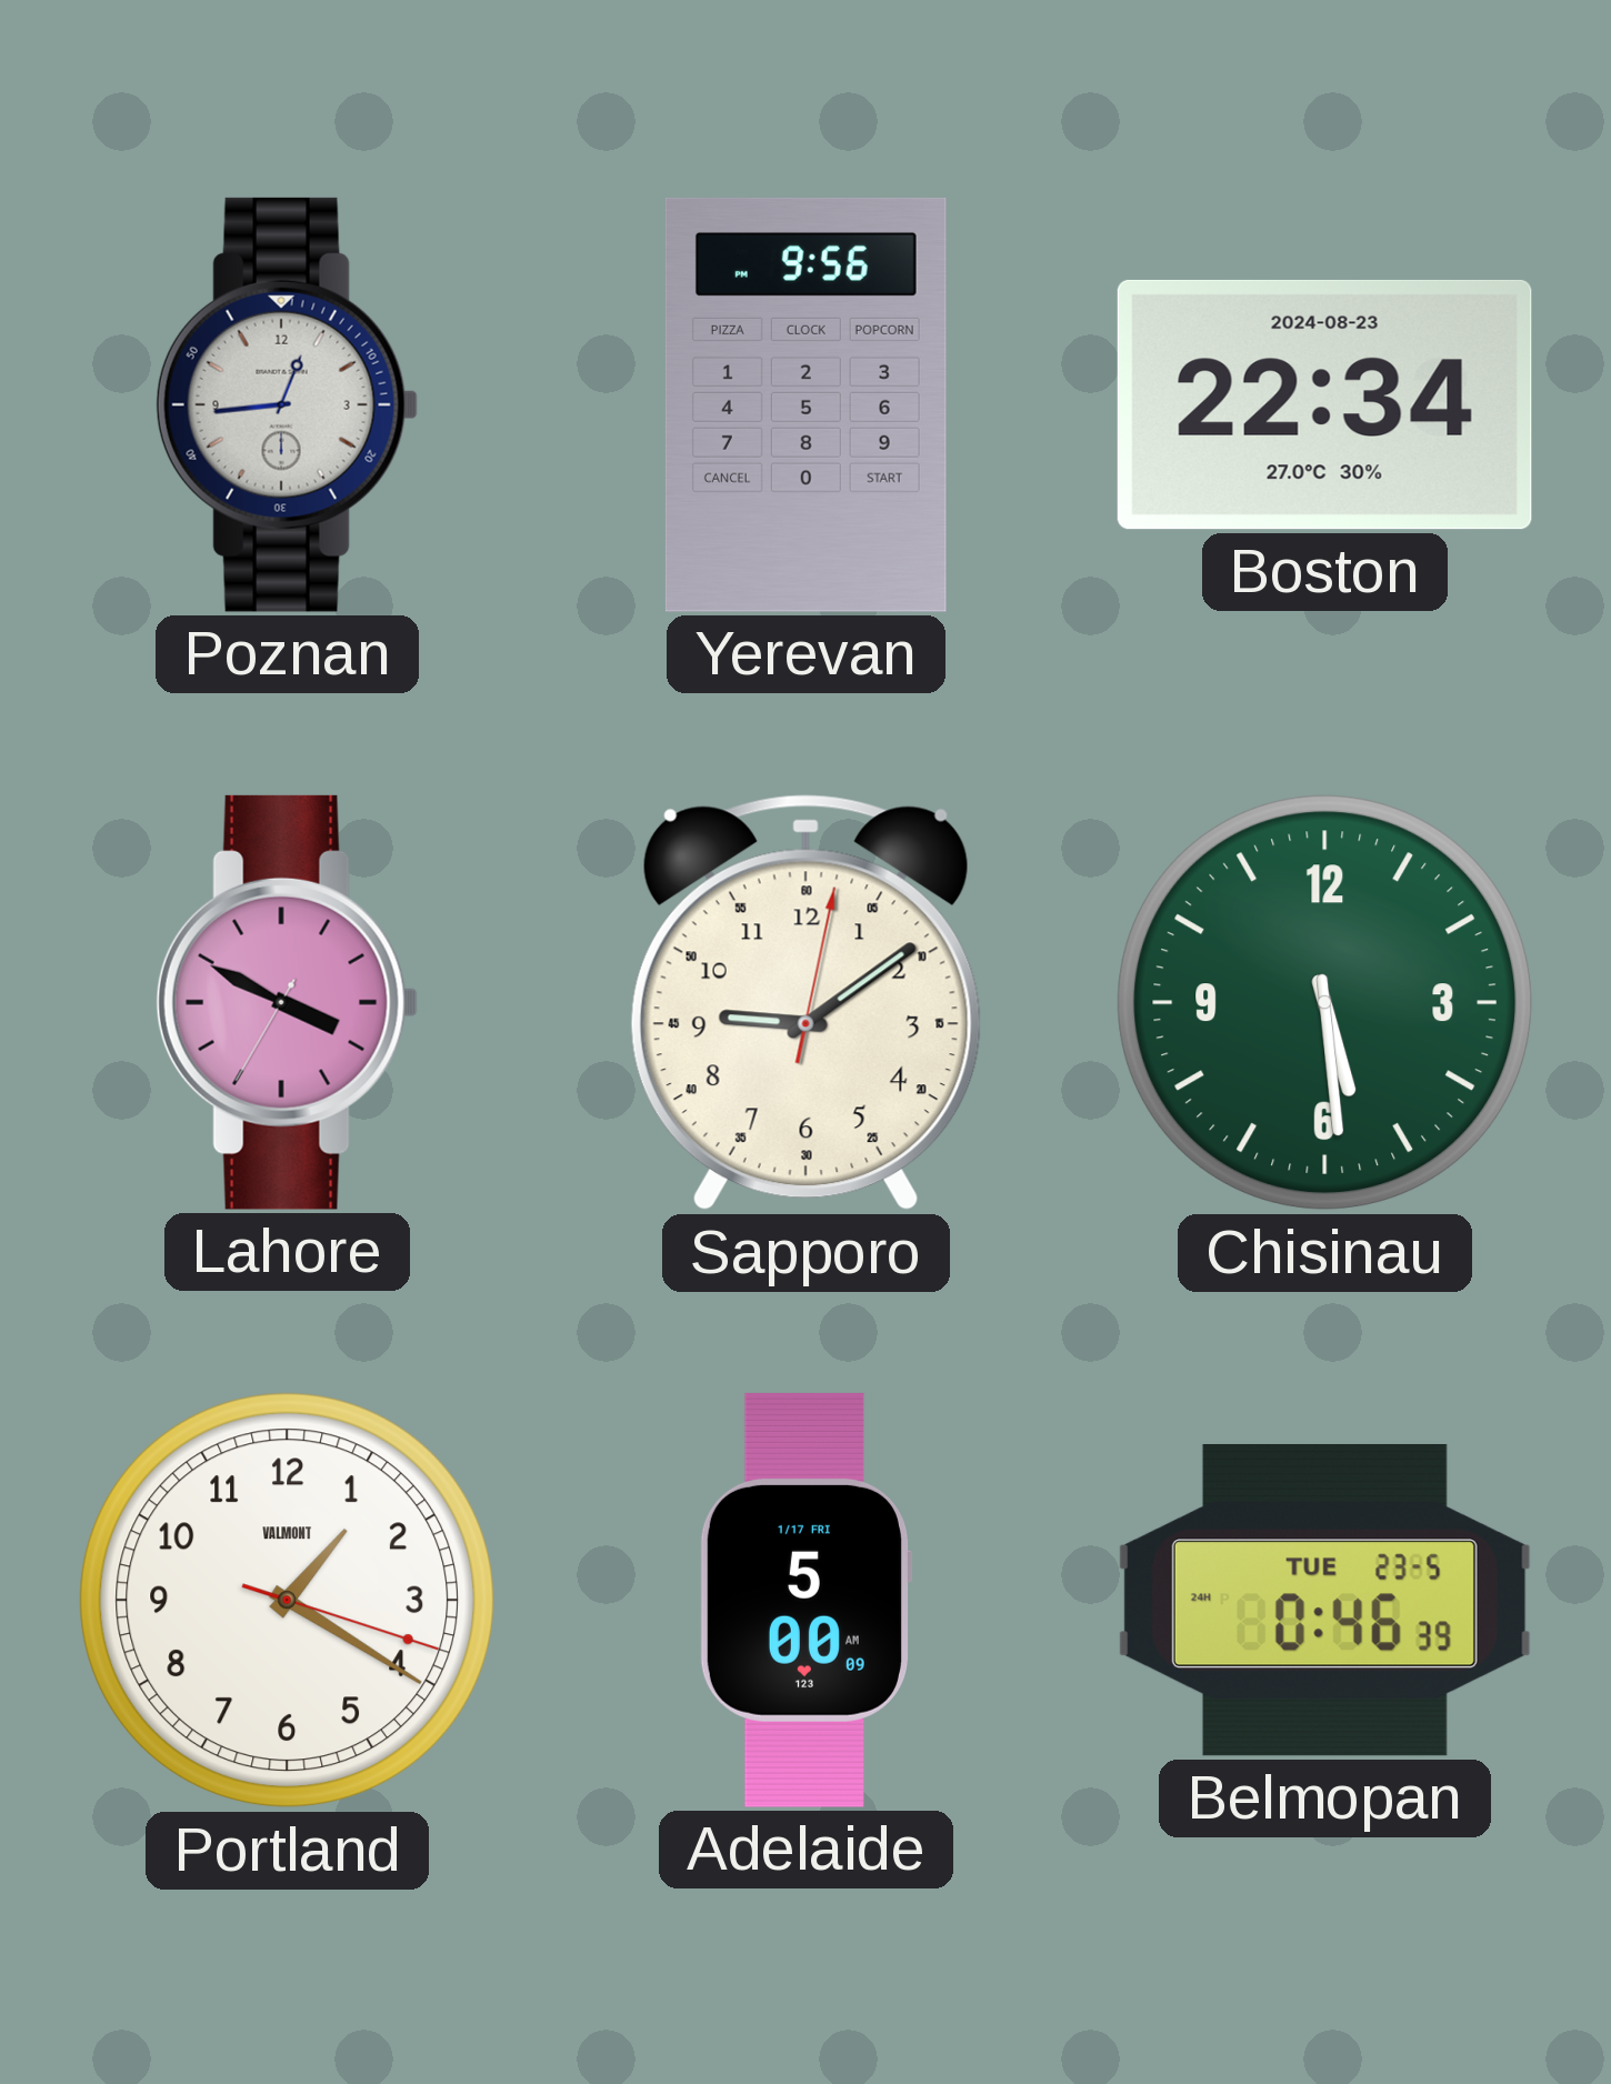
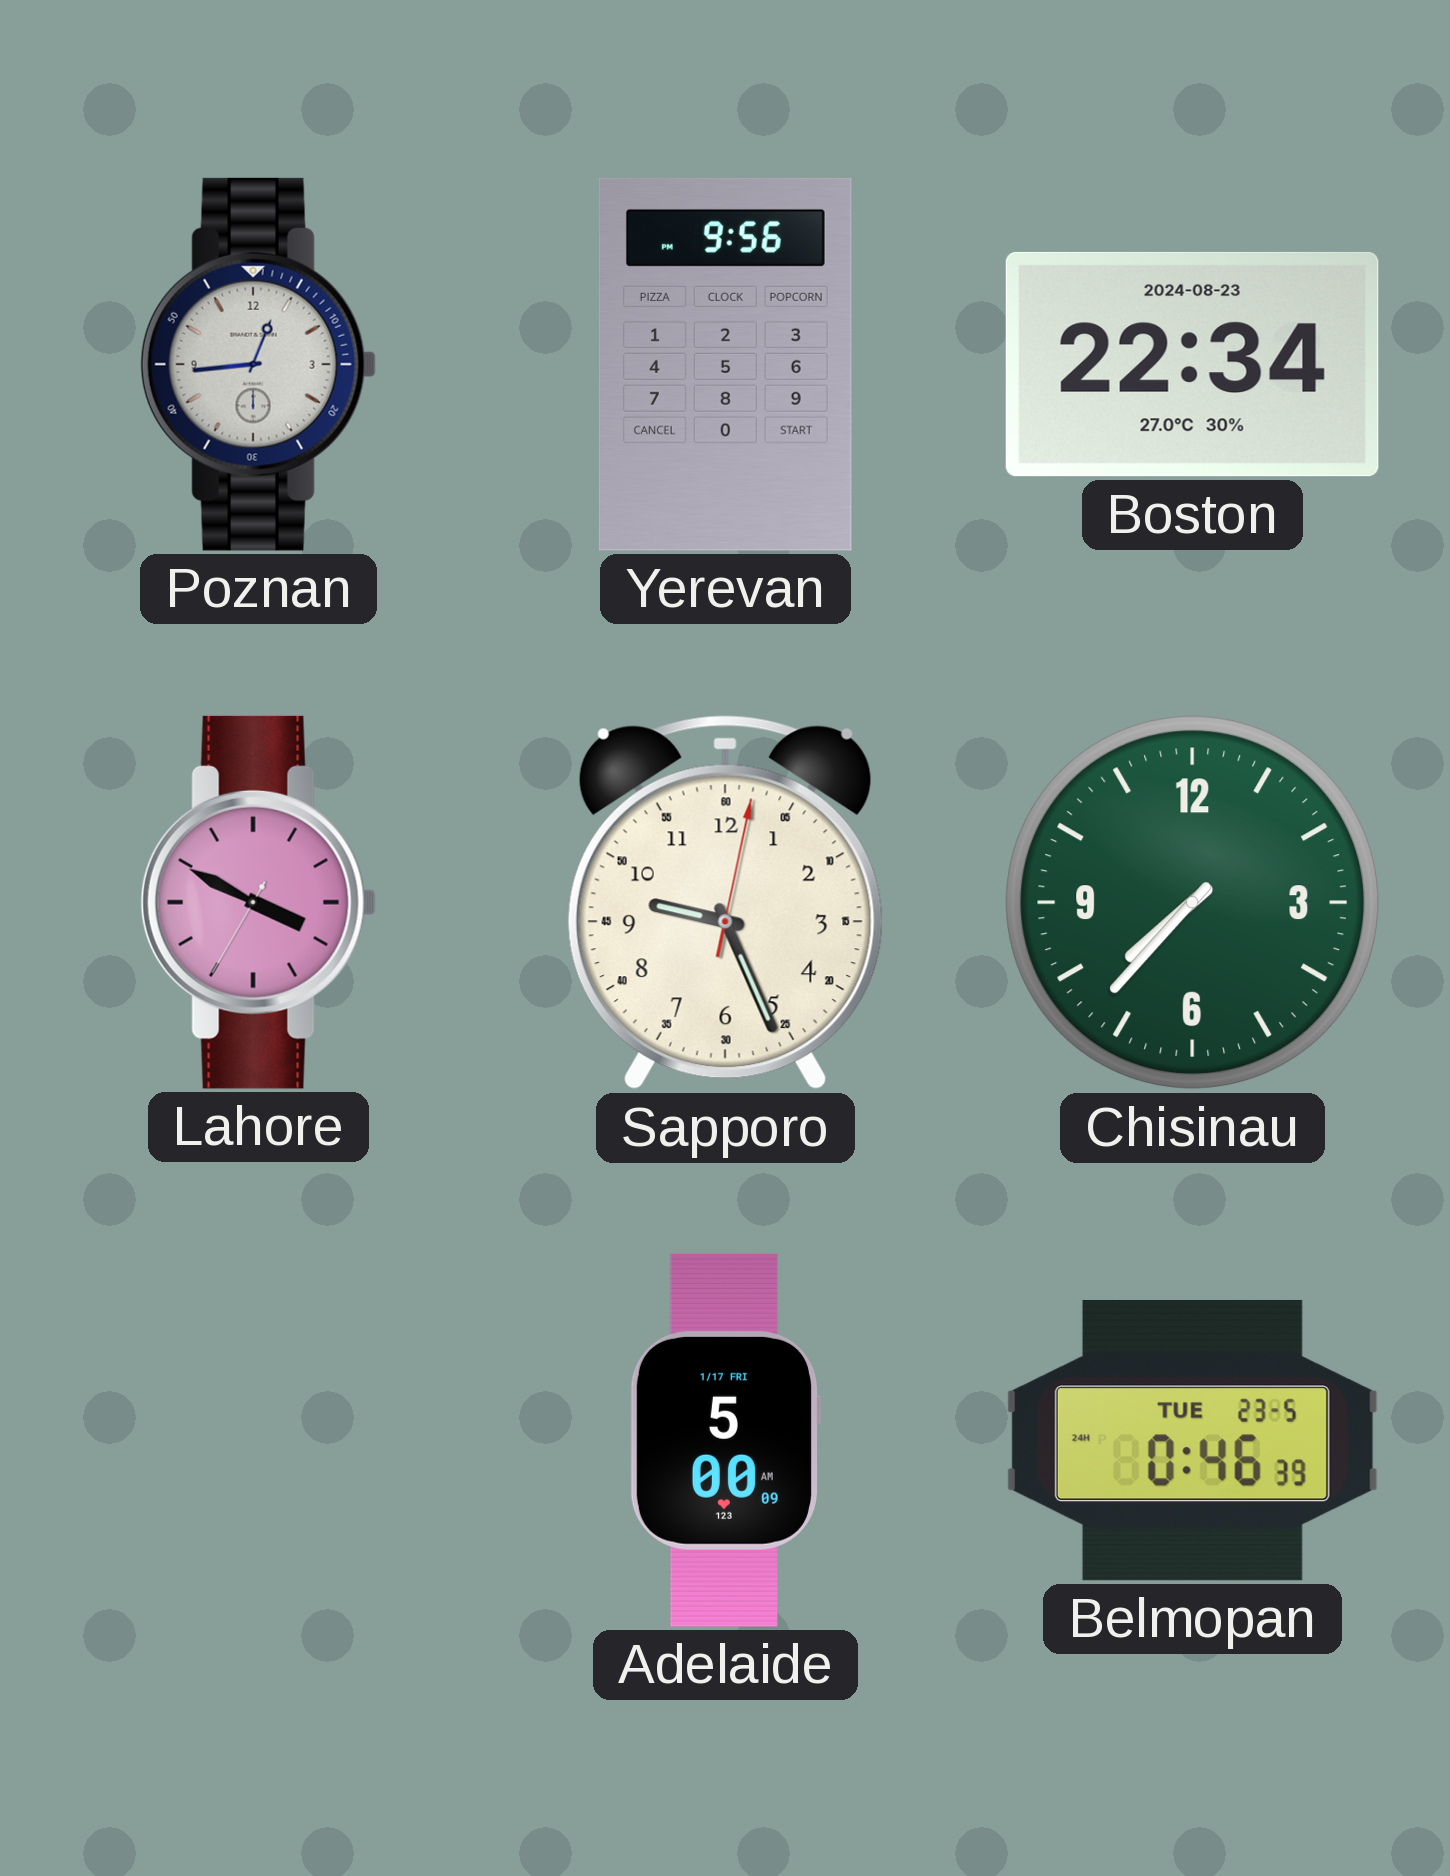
Sapporo: 9:09 -> 9:26
Chisinau: 5:29 -> 7:37
Portland: 1:20 -> none
